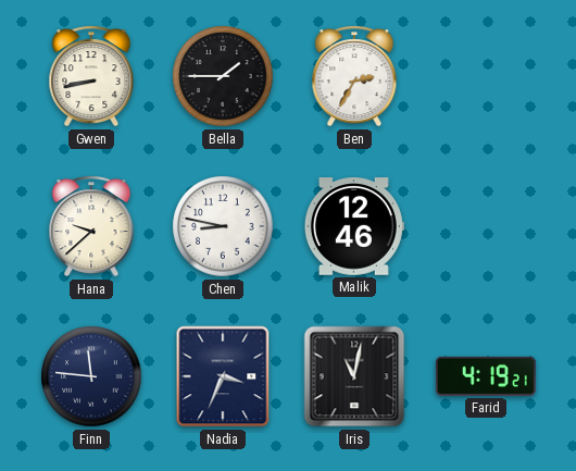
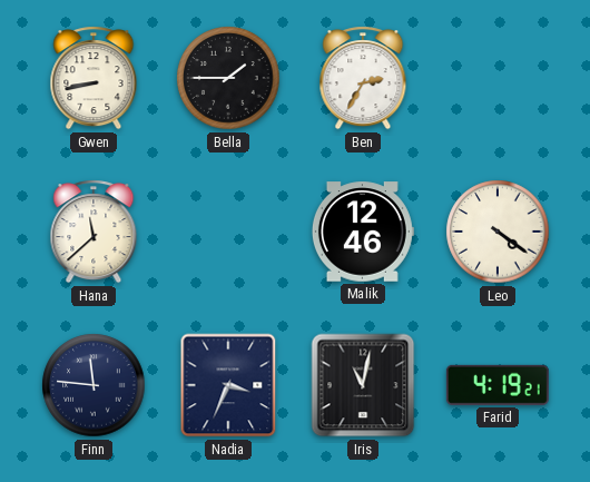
Hana: 9:38 -> 11:38
Chen: 8:47 -> none
Leo: none -> 4:21
